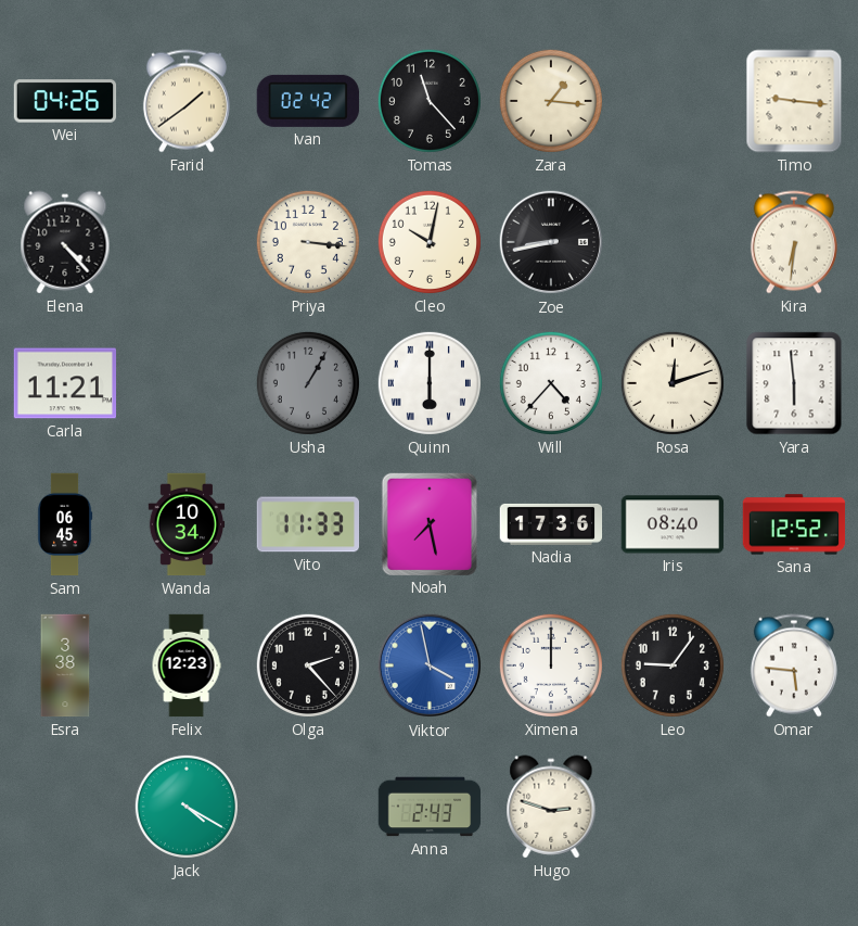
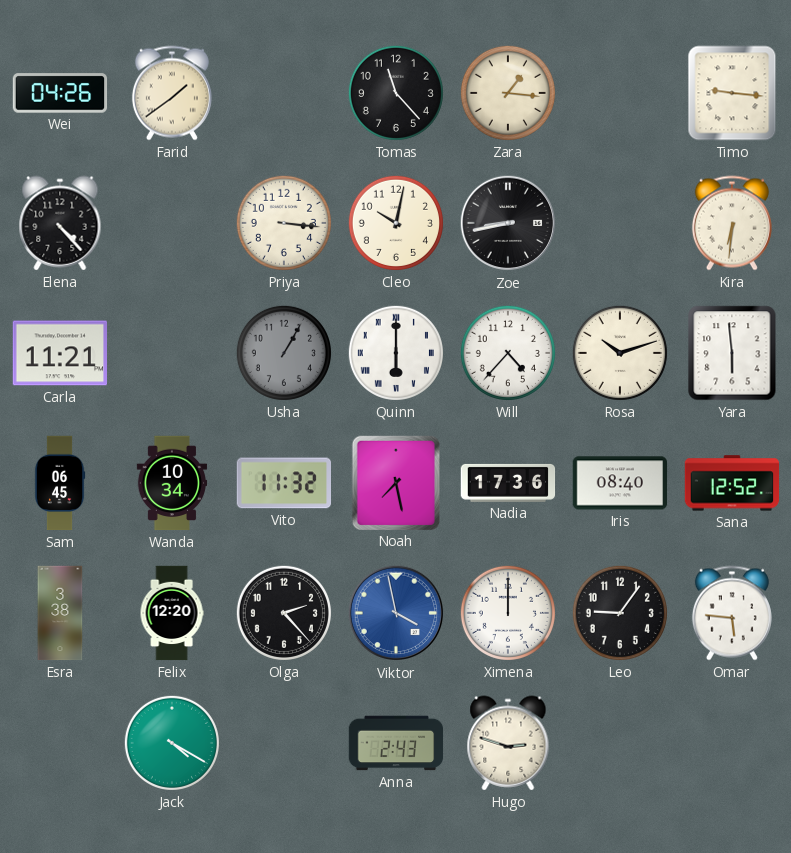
Ivan: 02:42 -> none
Rosa: 12:12 -> 10:12
Vito: 11:33 -> 11:32
Felix: 12:23 -> 12:20
